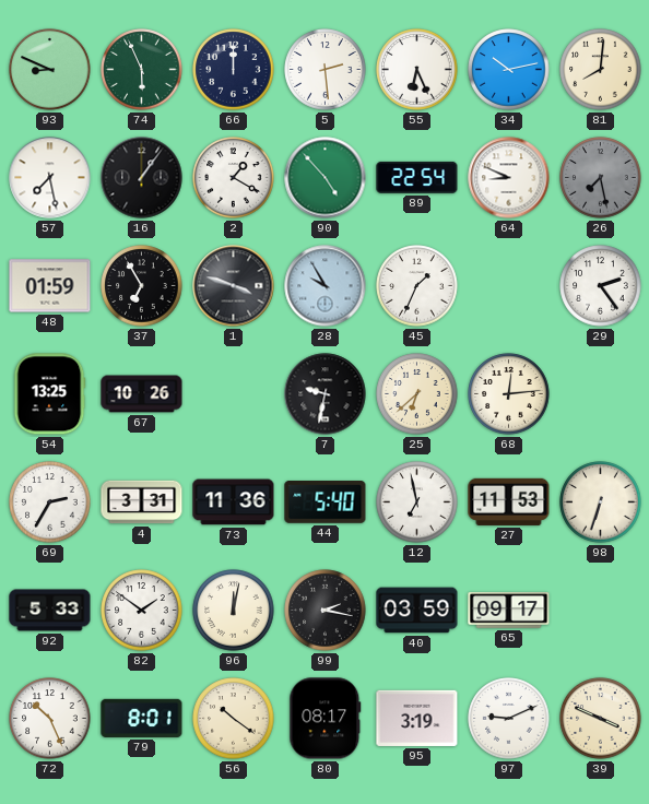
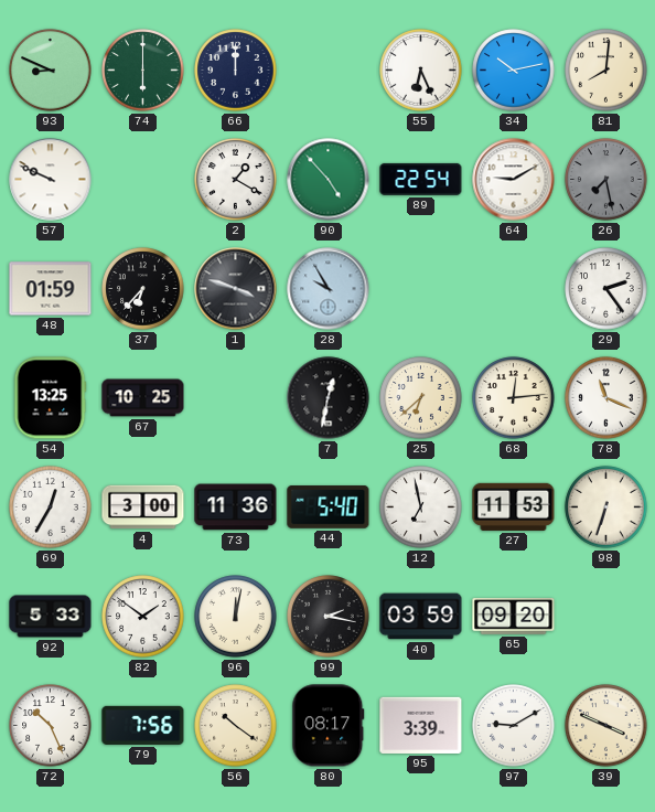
74: 5:56 -> 6:00
5: 2:29 -> none
57: 7:28 -> 9:49
16: 1:06 -> none
64: 8:49 -> 9:10
37: 6:55 -> 6:37
45: 1:34 -> none
67: 10:26 -> 10:25
7: 9:32 -> 12:32
78: none -> 11:19
69: 2:35 -> 12:35
4: 3:31 -> 3:00
65: 09:17 -> 09:20
79: 8:01 -> 7:56
95: 3:19 -> 3:39
97: 9:11 -> 9:10
